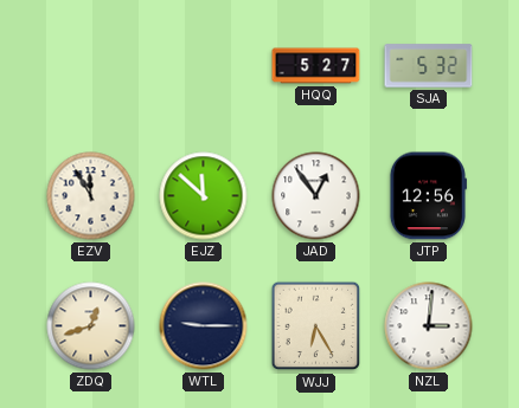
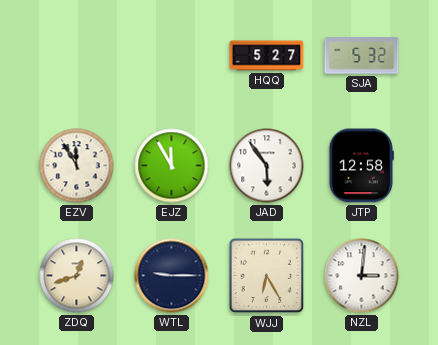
EJZ: 11:52 -> 11:55
JAD: 12:54 -> 5:54
JTP: 12:56 -> 12:58
